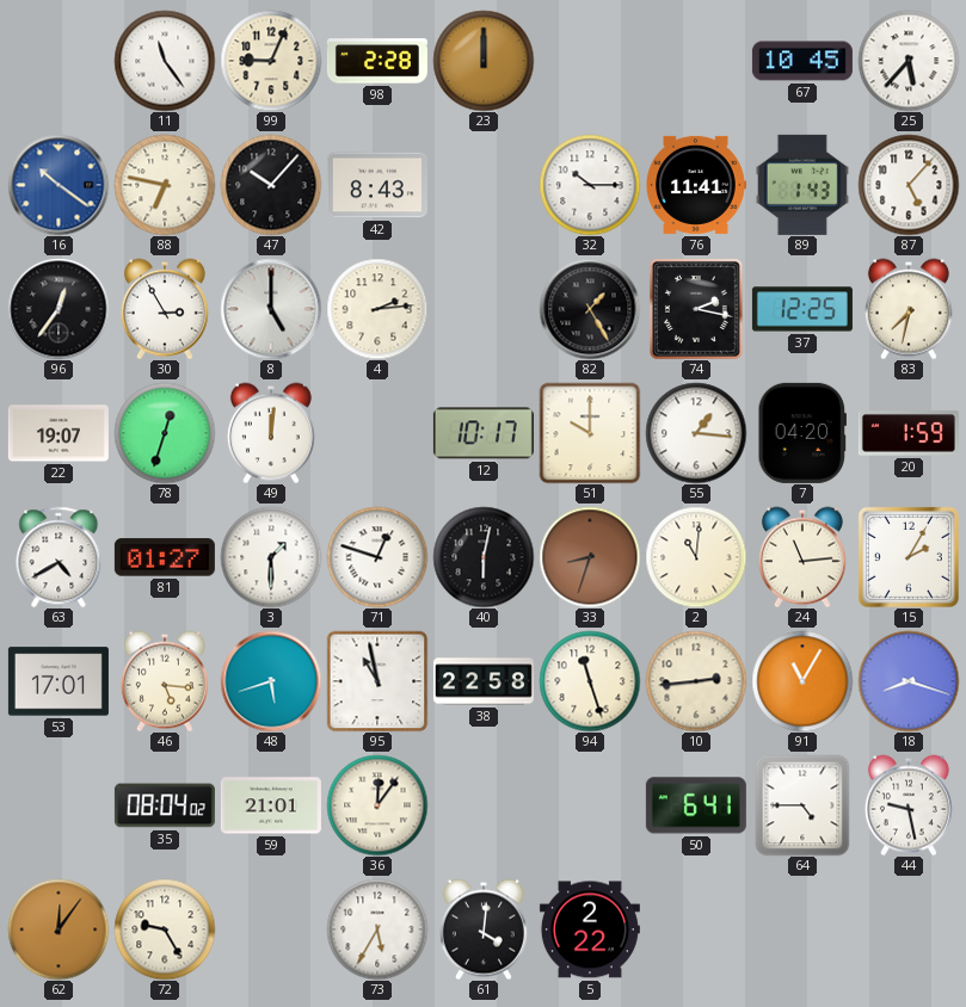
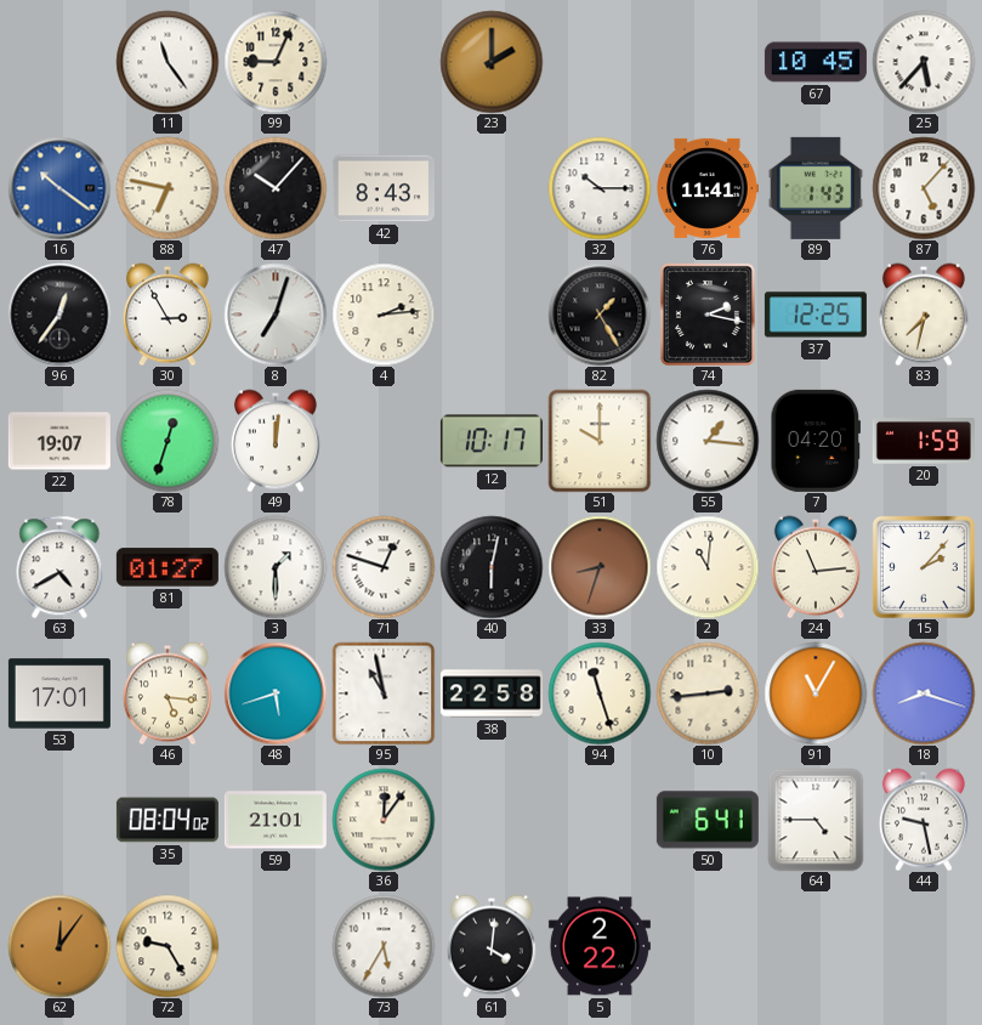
98: 2:28 -> none
23: 12:00 -> 2:00
8: 5:00 -> 7:03
15: 2:05 -> 2:07
